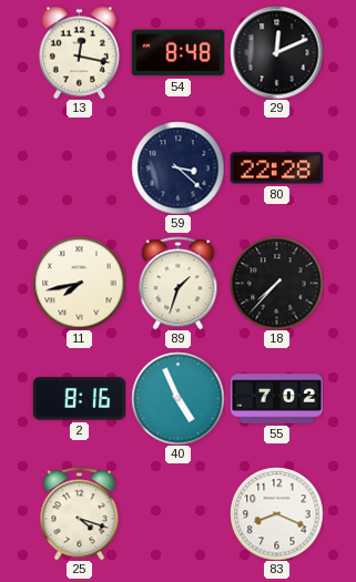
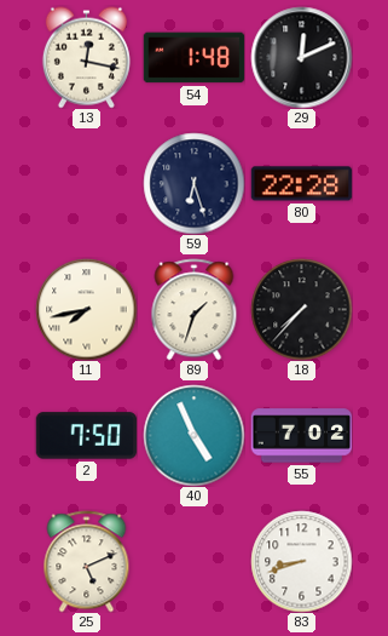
54: 8:48 -> 1:48
59: 3:22 -> 6:27
2: 8:16 -> 7:50
25: 4:18 -> 5:11
83: 8:19 -> 8:42
